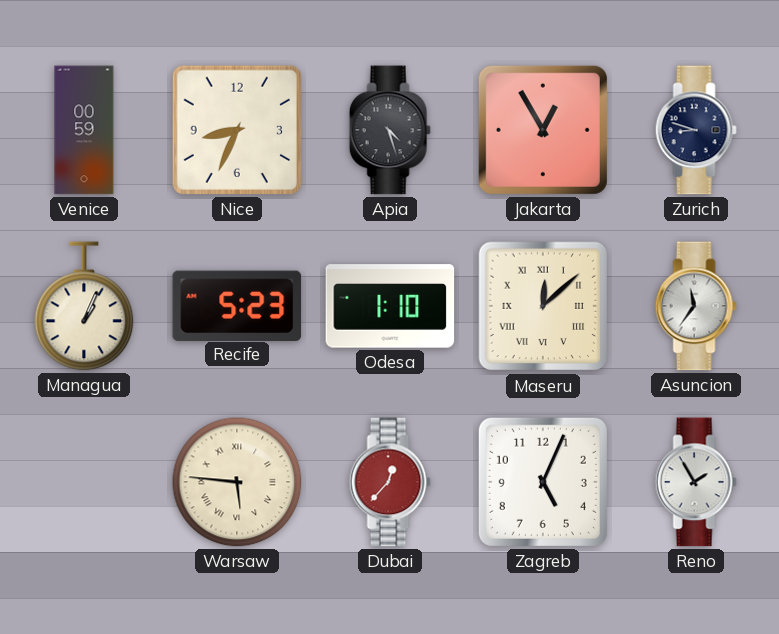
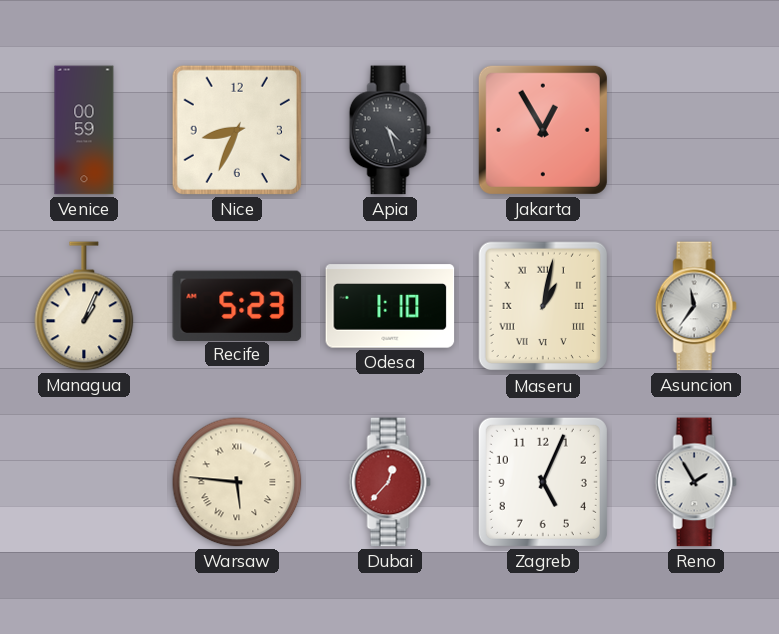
Zurich: 8:48 -> none
Maseru: 12:08 -> 1:02
